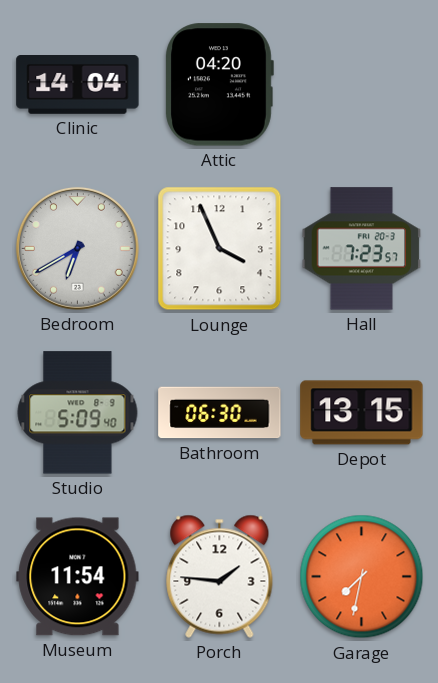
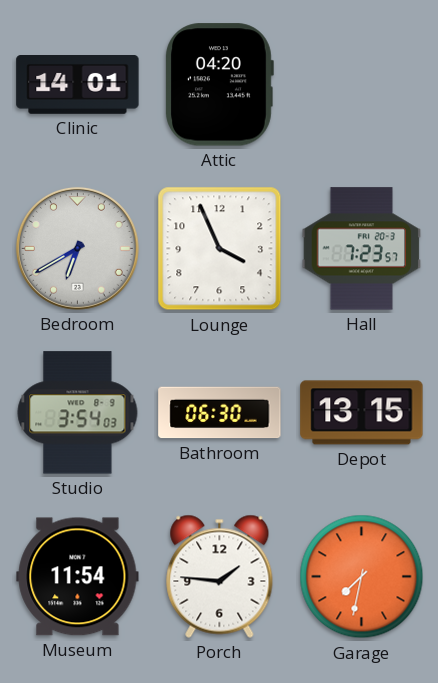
Clinic: 14:04 -> 14:01
Studio: 5:09 -> 3:54
